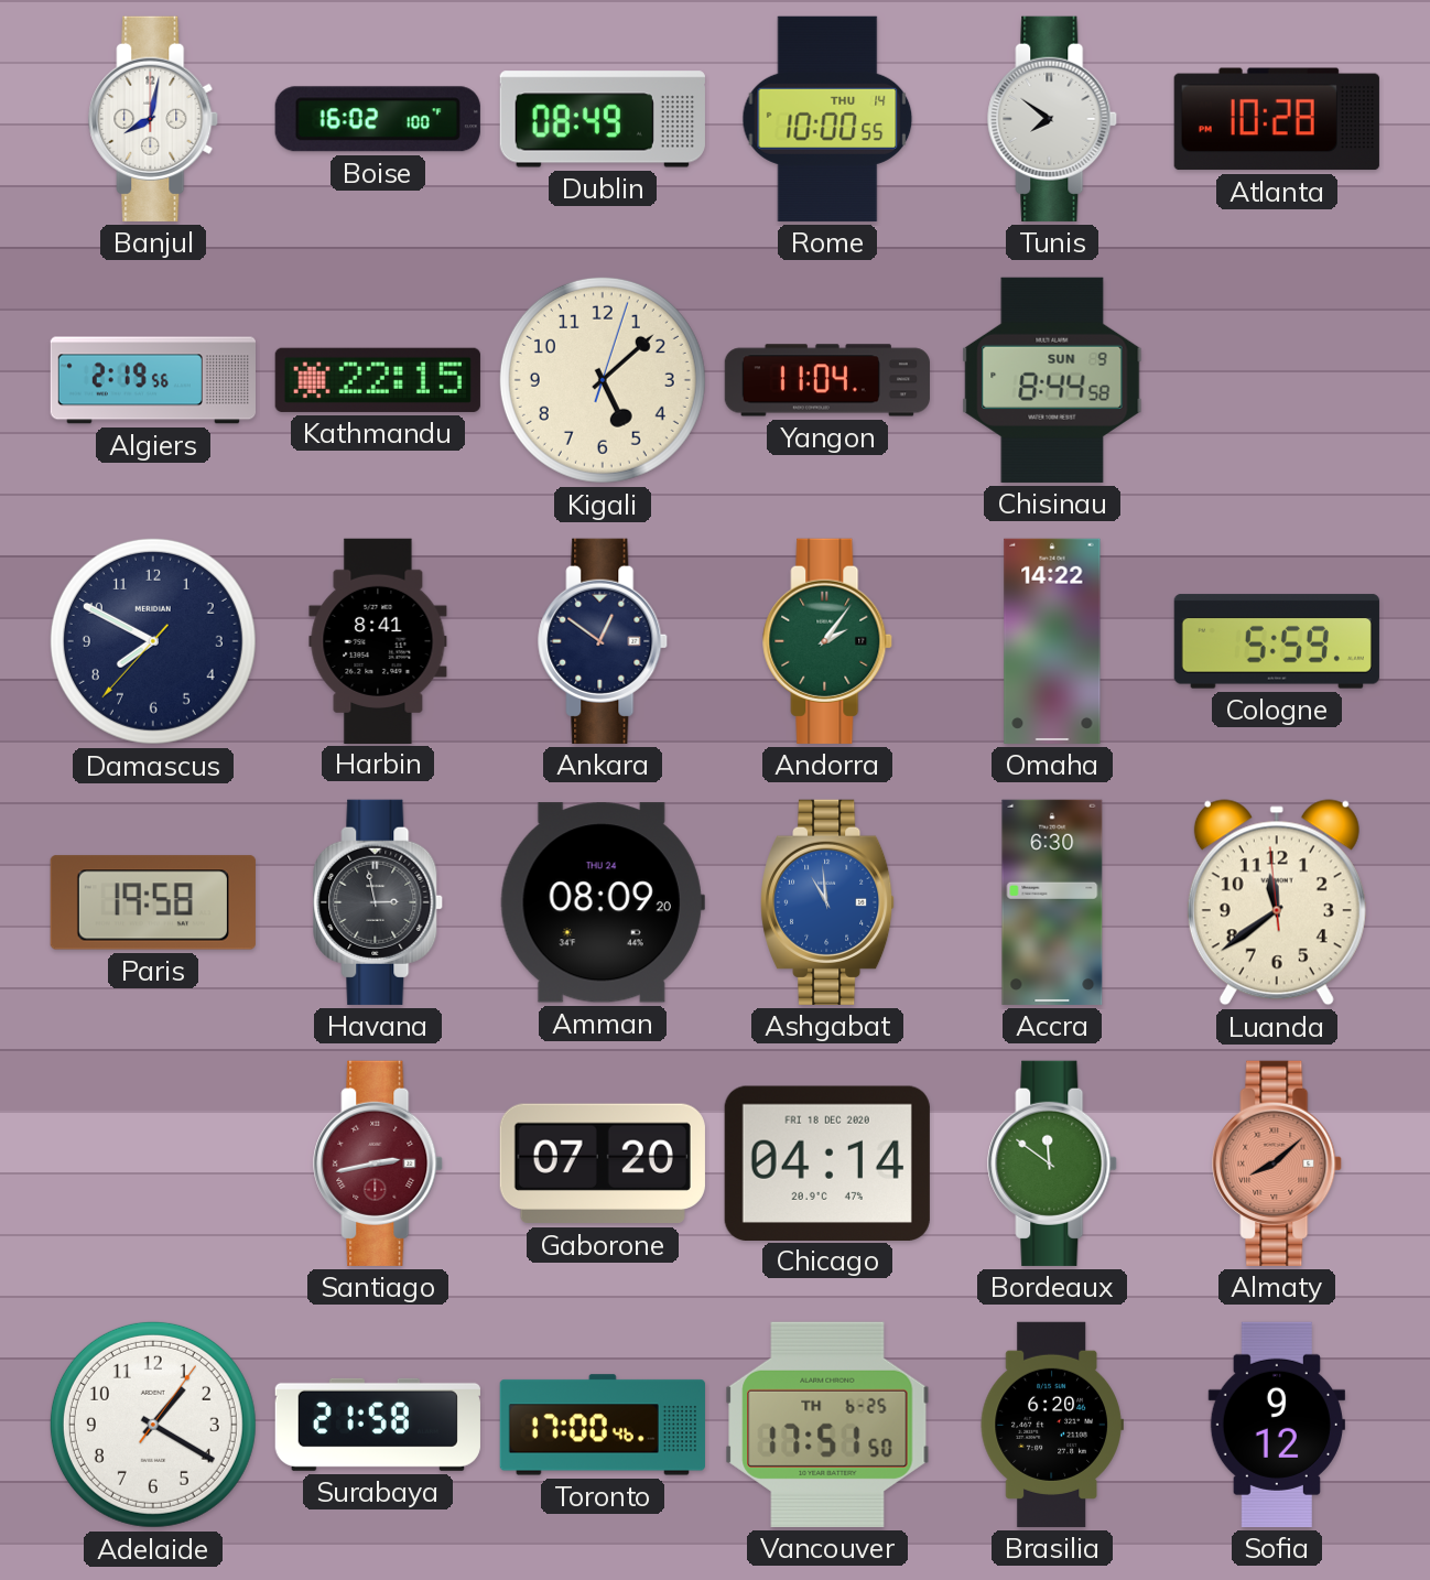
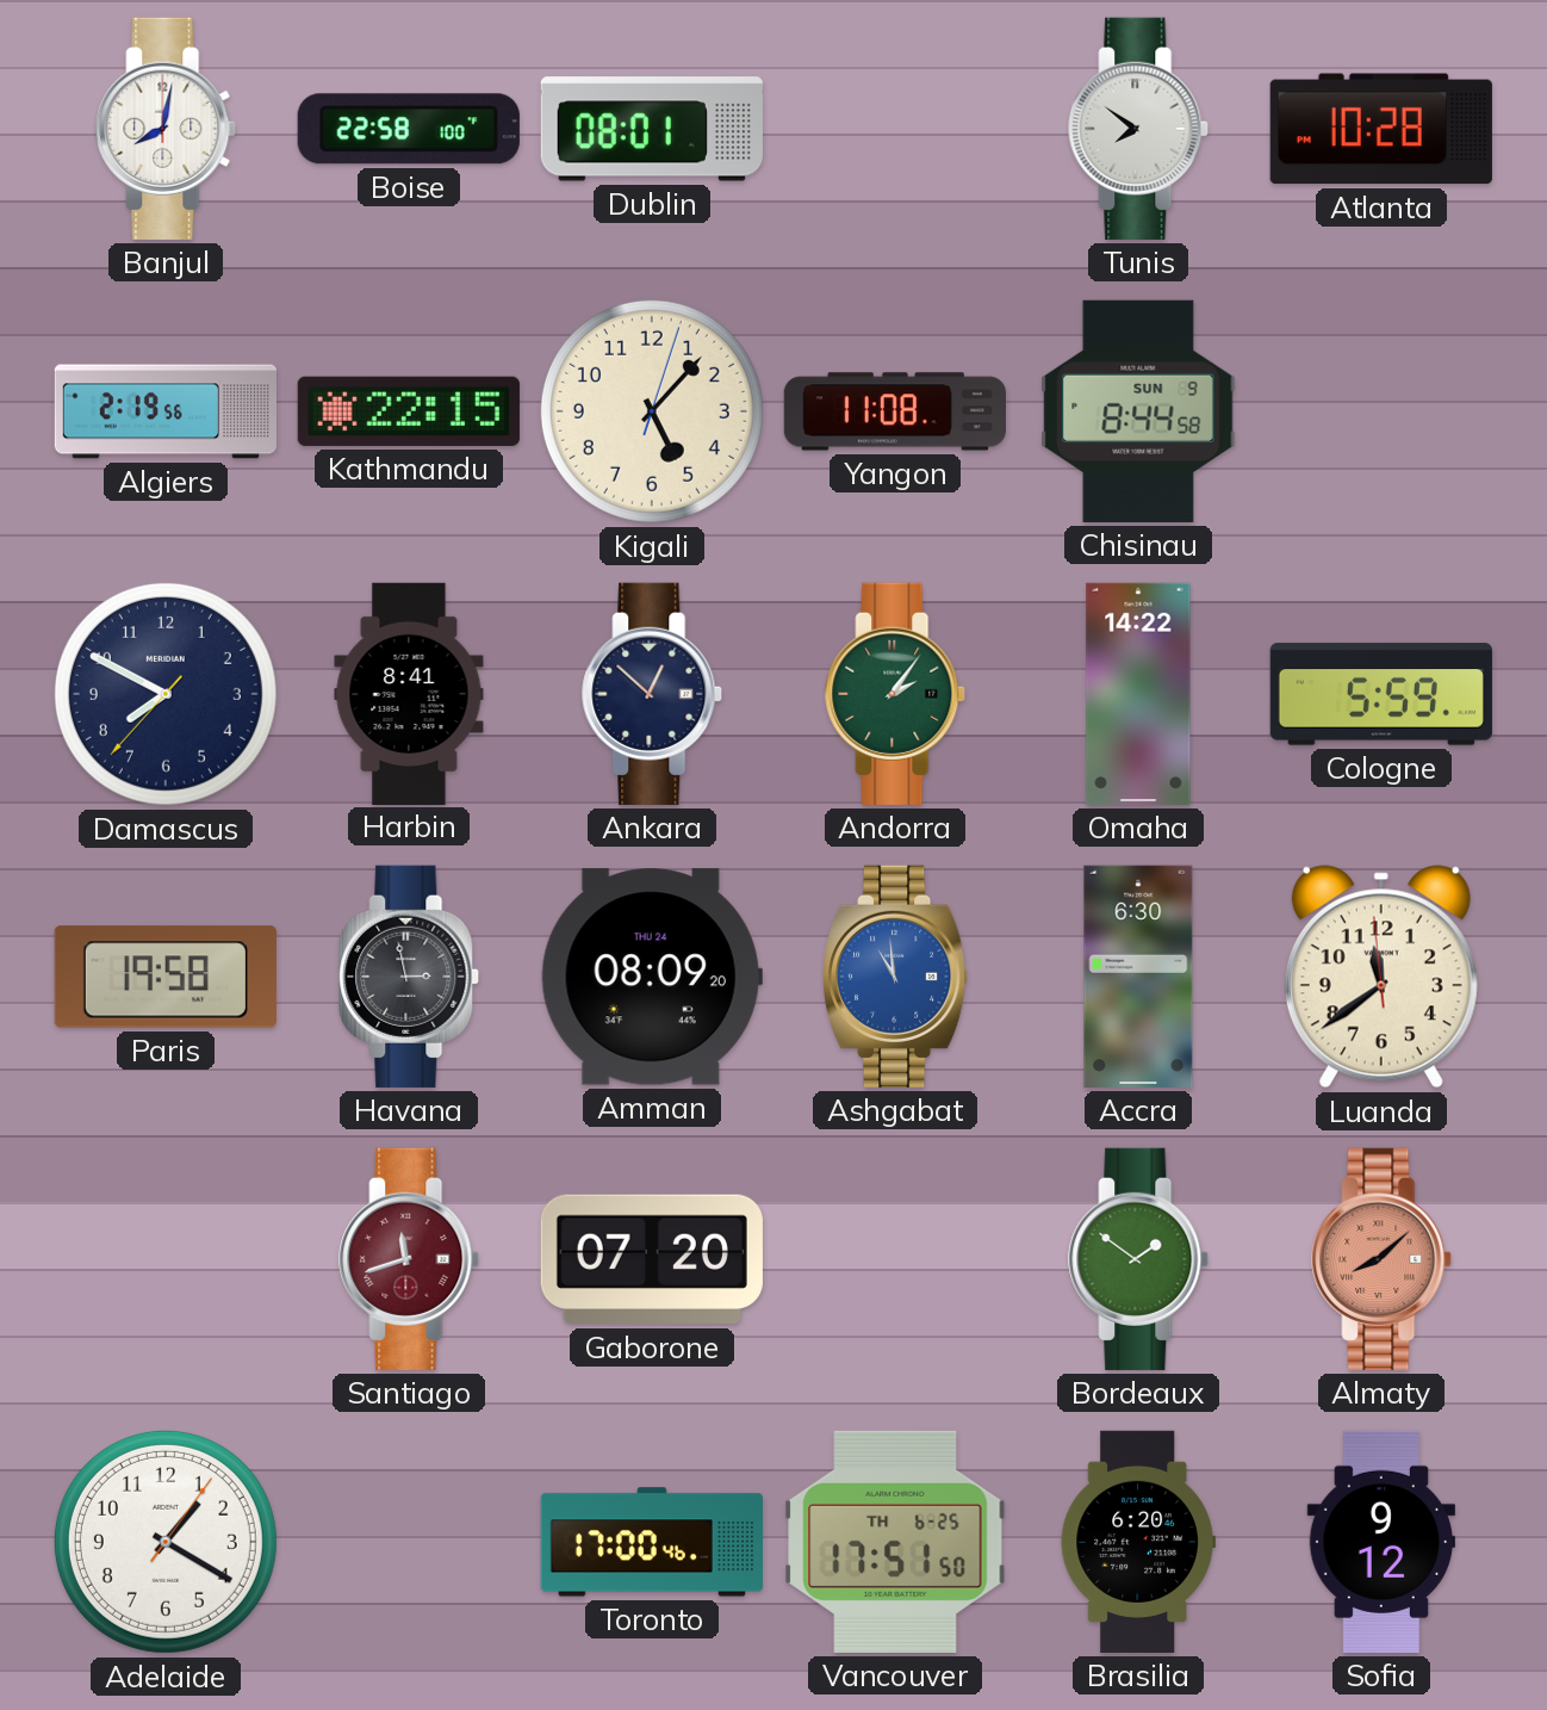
Boise: 16:02 -> 22:58
Dublin: 08:49 -> 08:01
Rome: 10:00 -> none
Kigali: 5:08 -> 5:07
Yangon: 11:04 -> 11:08
Ankara: 12:51 -> 12:52
Santiago: 2:43 -> 11:42
Chicago: 04:14 -> none
Bordeaux: 11:51 -> 1:51
Surabaya: 21:58 -> none
